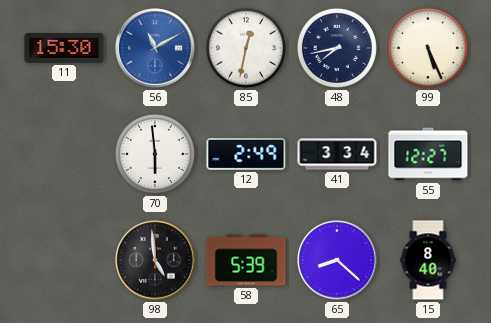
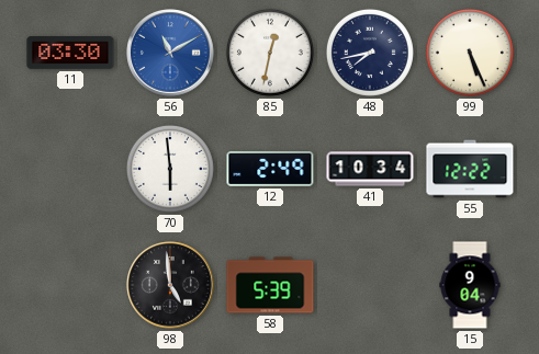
11: 15:30 -> 03:30
41: 3:34 -> 10:34
55: 12:27 -> 12:22
65: 8:22 -> none
15: 8:40 -> 9:04
